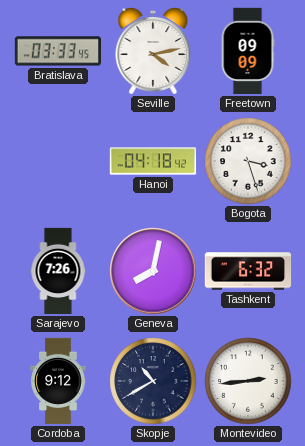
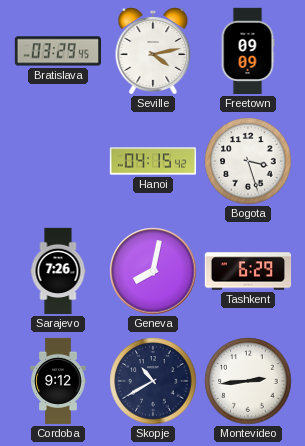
Bratislava: 03:33 -> 03:29
Hanoi: 04:18 -> 04:15
Tashkent: 6:32 -> 6:29
